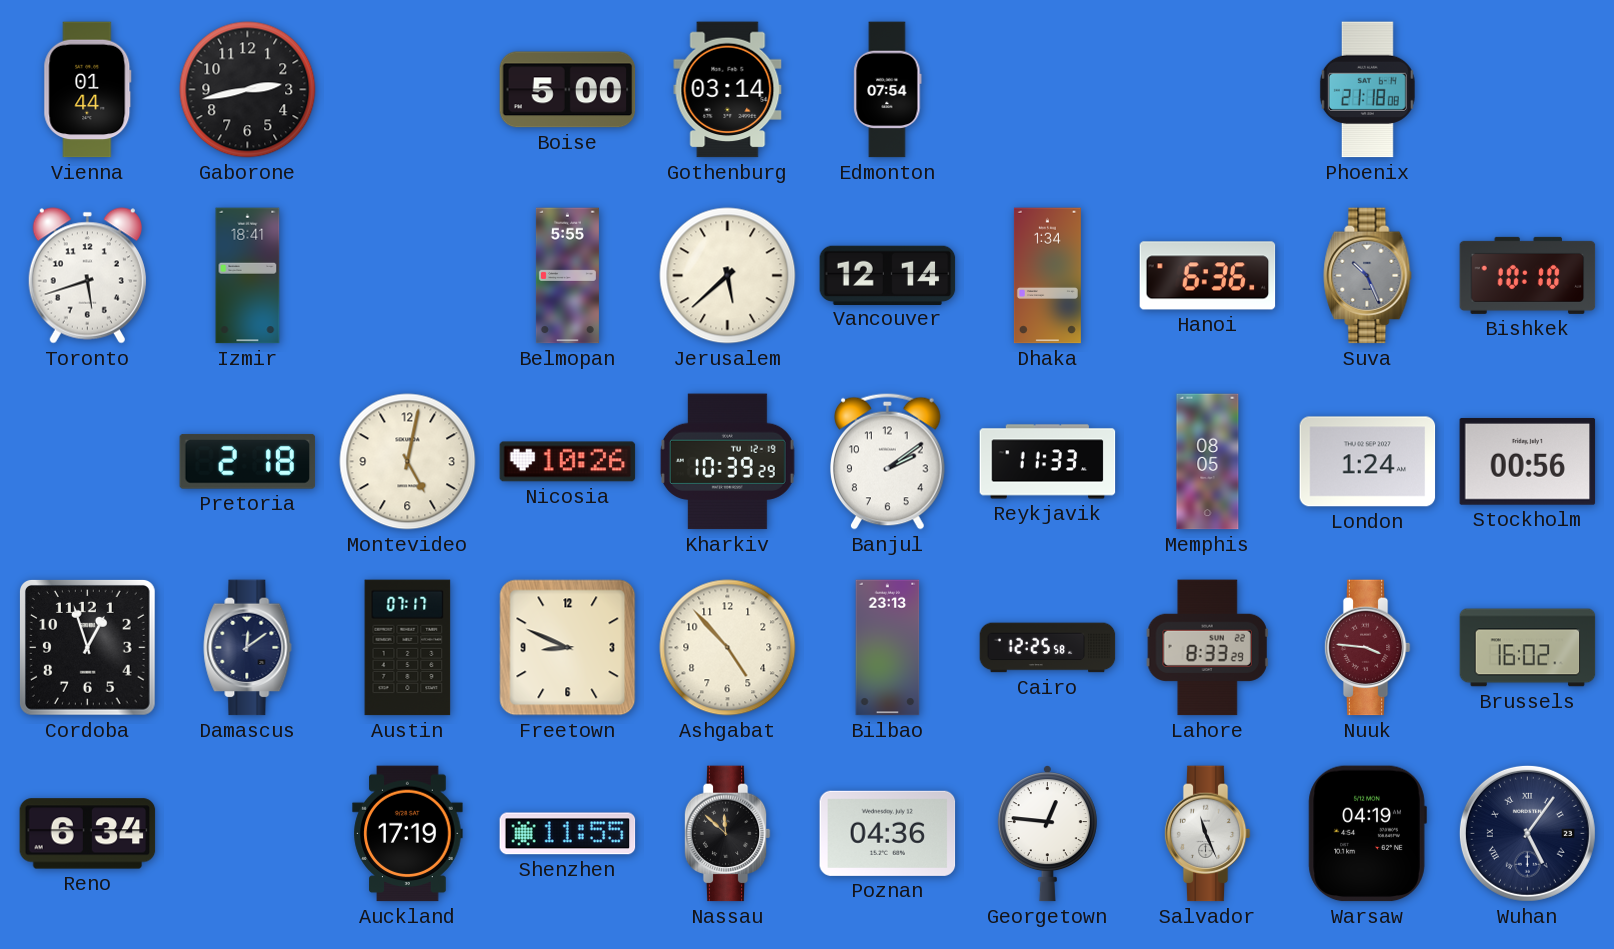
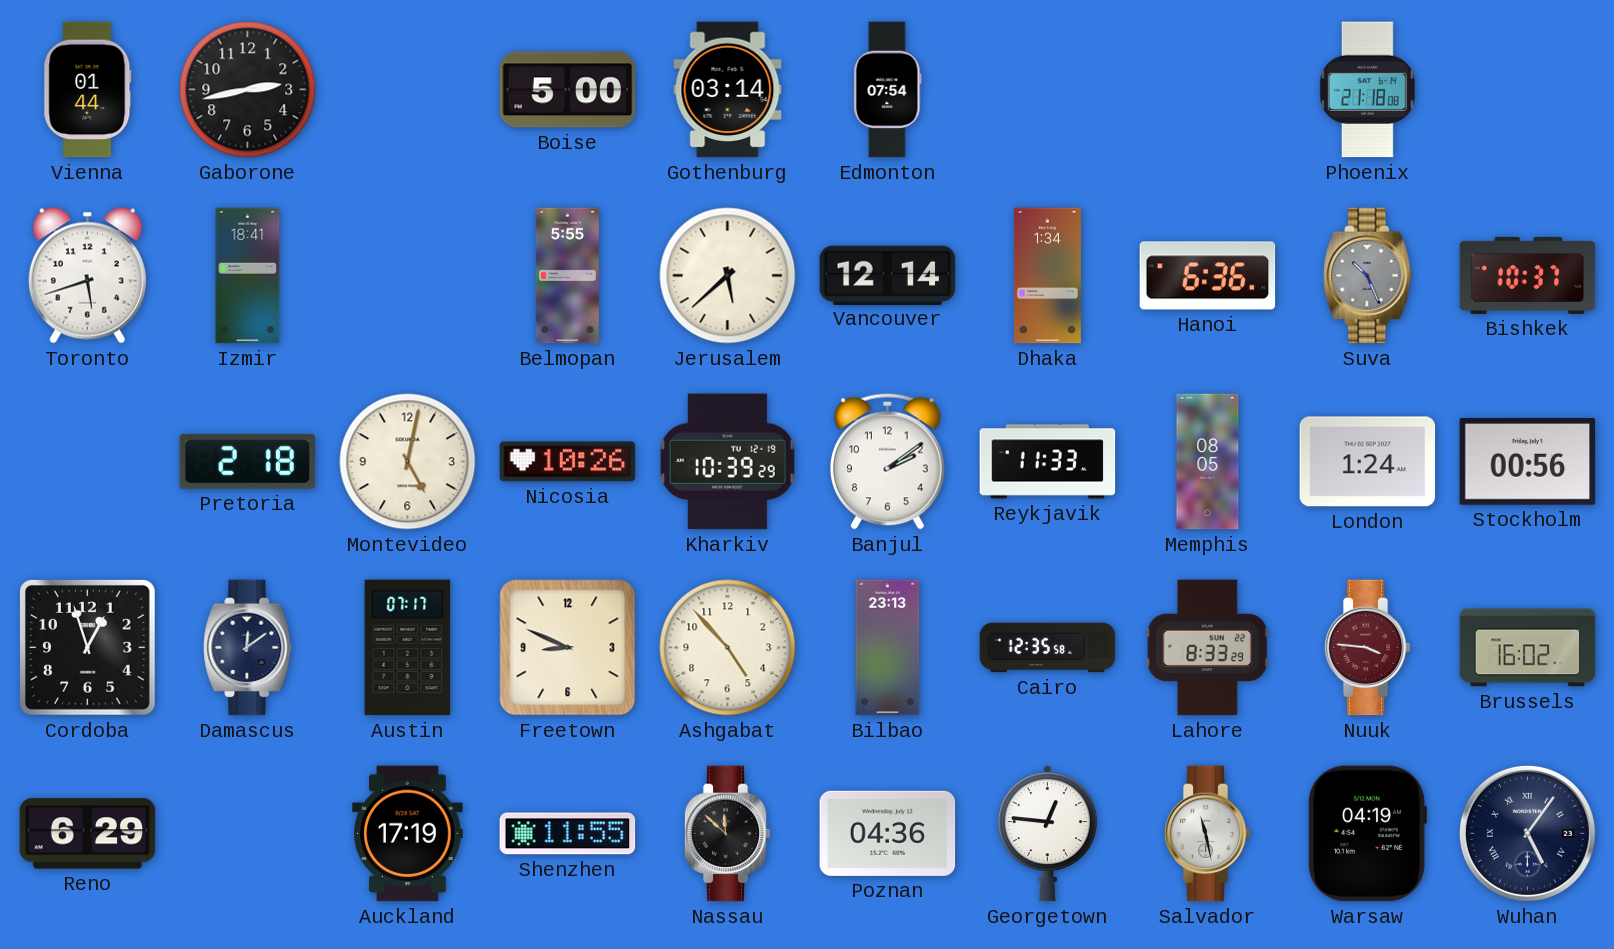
Bishkek: 10:10 -> 10:37
Cairo: 12:25 -> 12:35
Reno: 6:34 -> 6:29
Salvador: 11:26 -> 11:28
